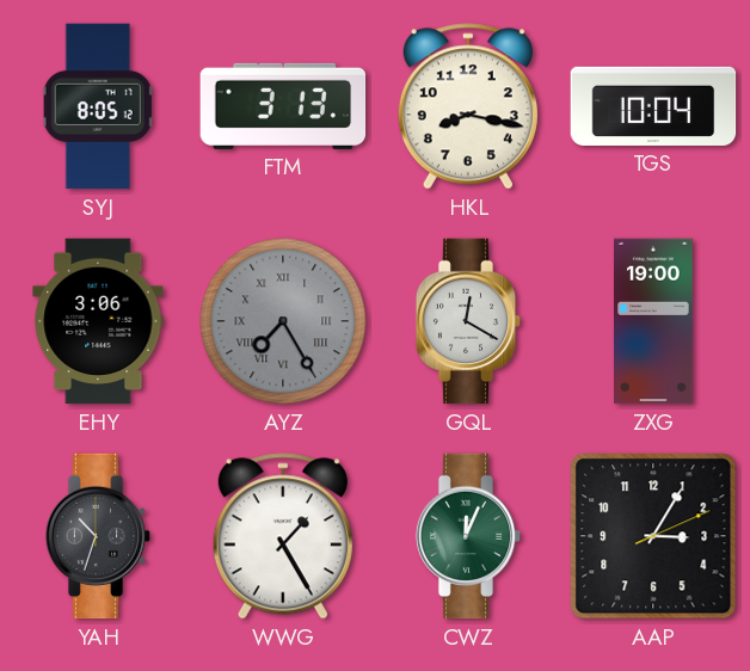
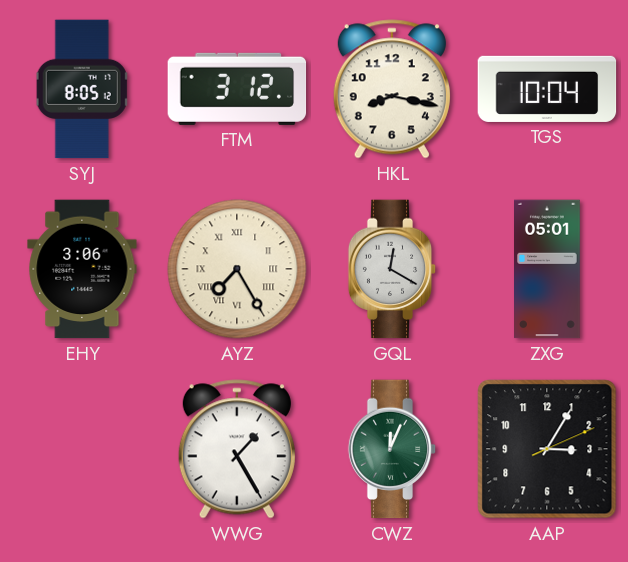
FTM: 3:13 -> 3:12
AYZ dial: grey -> cream
ZXG: 19:00 -> 05:01
YAH: 10:33 -> none
